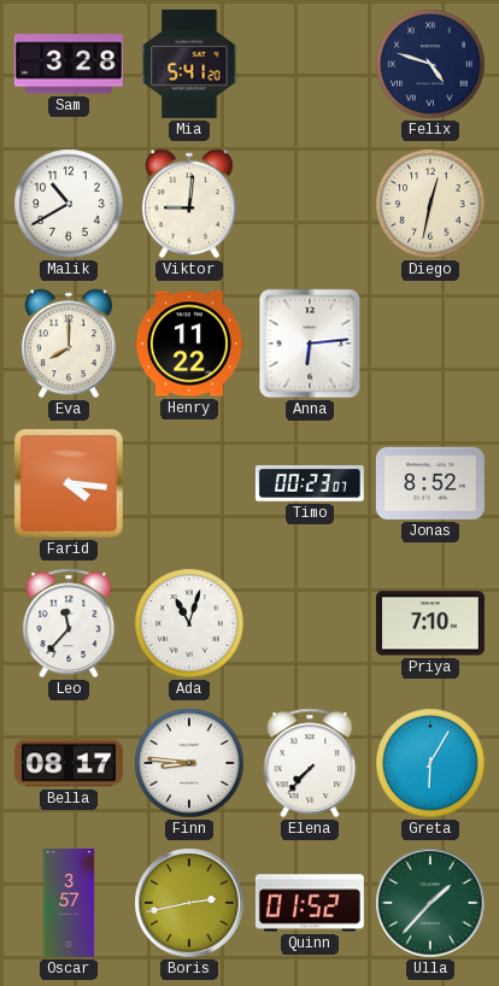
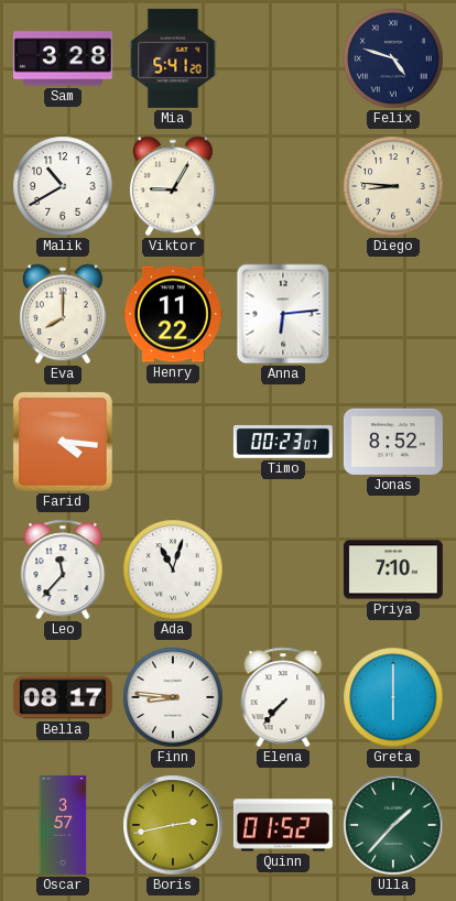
Viktor: 9:01 -> 9:05
Diego: 12:32 -> 8:46
Greta: 6:05 -> 6:00
